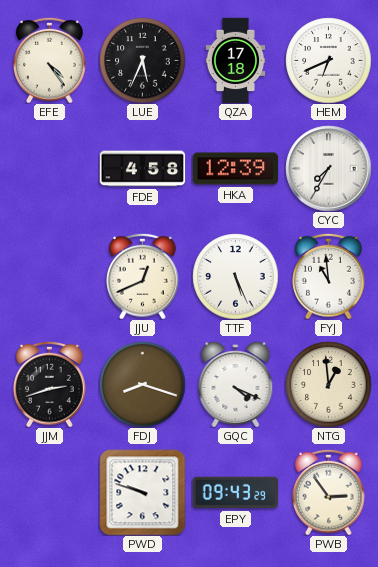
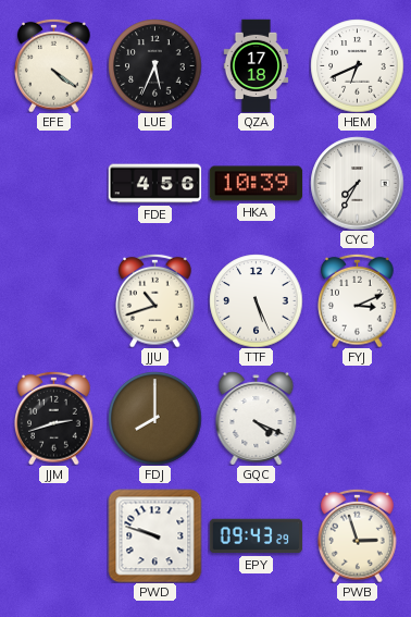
EFE: 4:24 -> 4:21
FDE: 4:58 -> 4:56
HKA: 12:39 -> 10:39
JJU: 12:41 -> 10:42
FYJ: 10:59 -> 3:11
FDJ: 8:18 -> 8:00
NTG: 12:59 -> none
PWB: 2:54 -> 2:57
